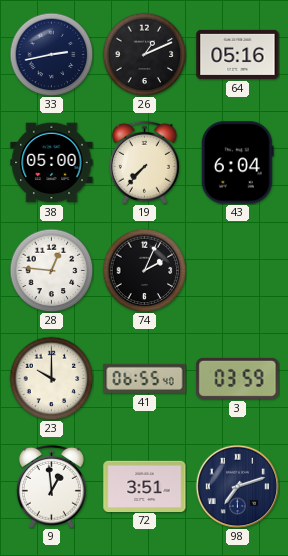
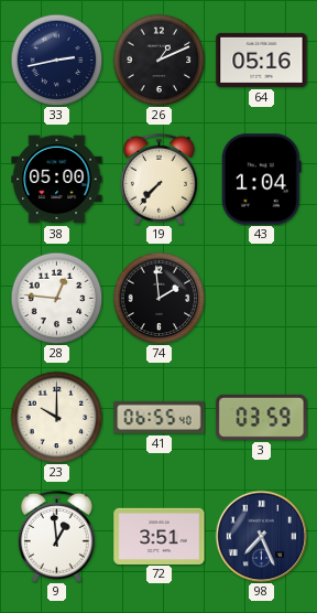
43: 6:04 -> 1:04
74: 2:04 -> 1:59
98: 7:12 -> 7:26
